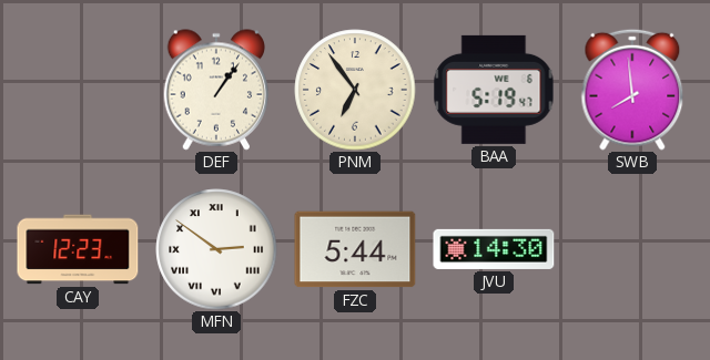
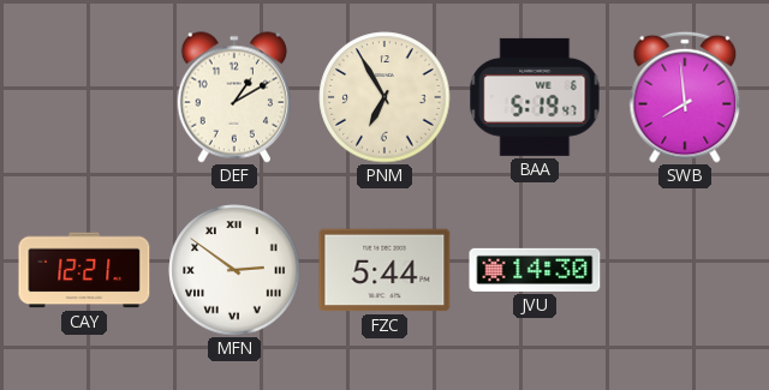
DEF: 1:06 -> 1:10
PNM: 6:54 -> 6:55
CAY: 12:23 -> 12:21
